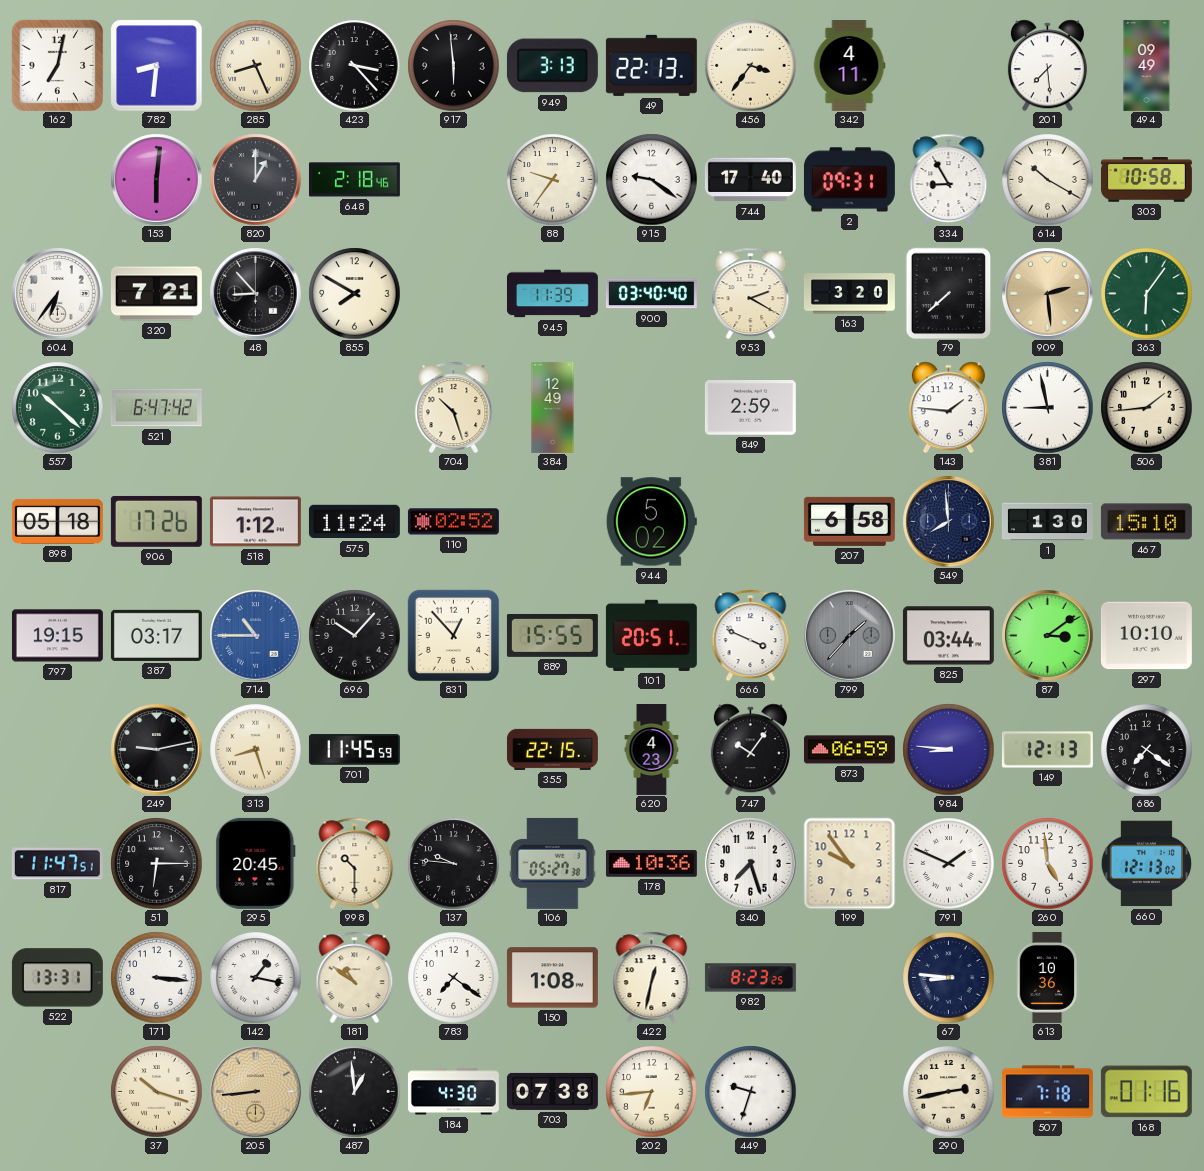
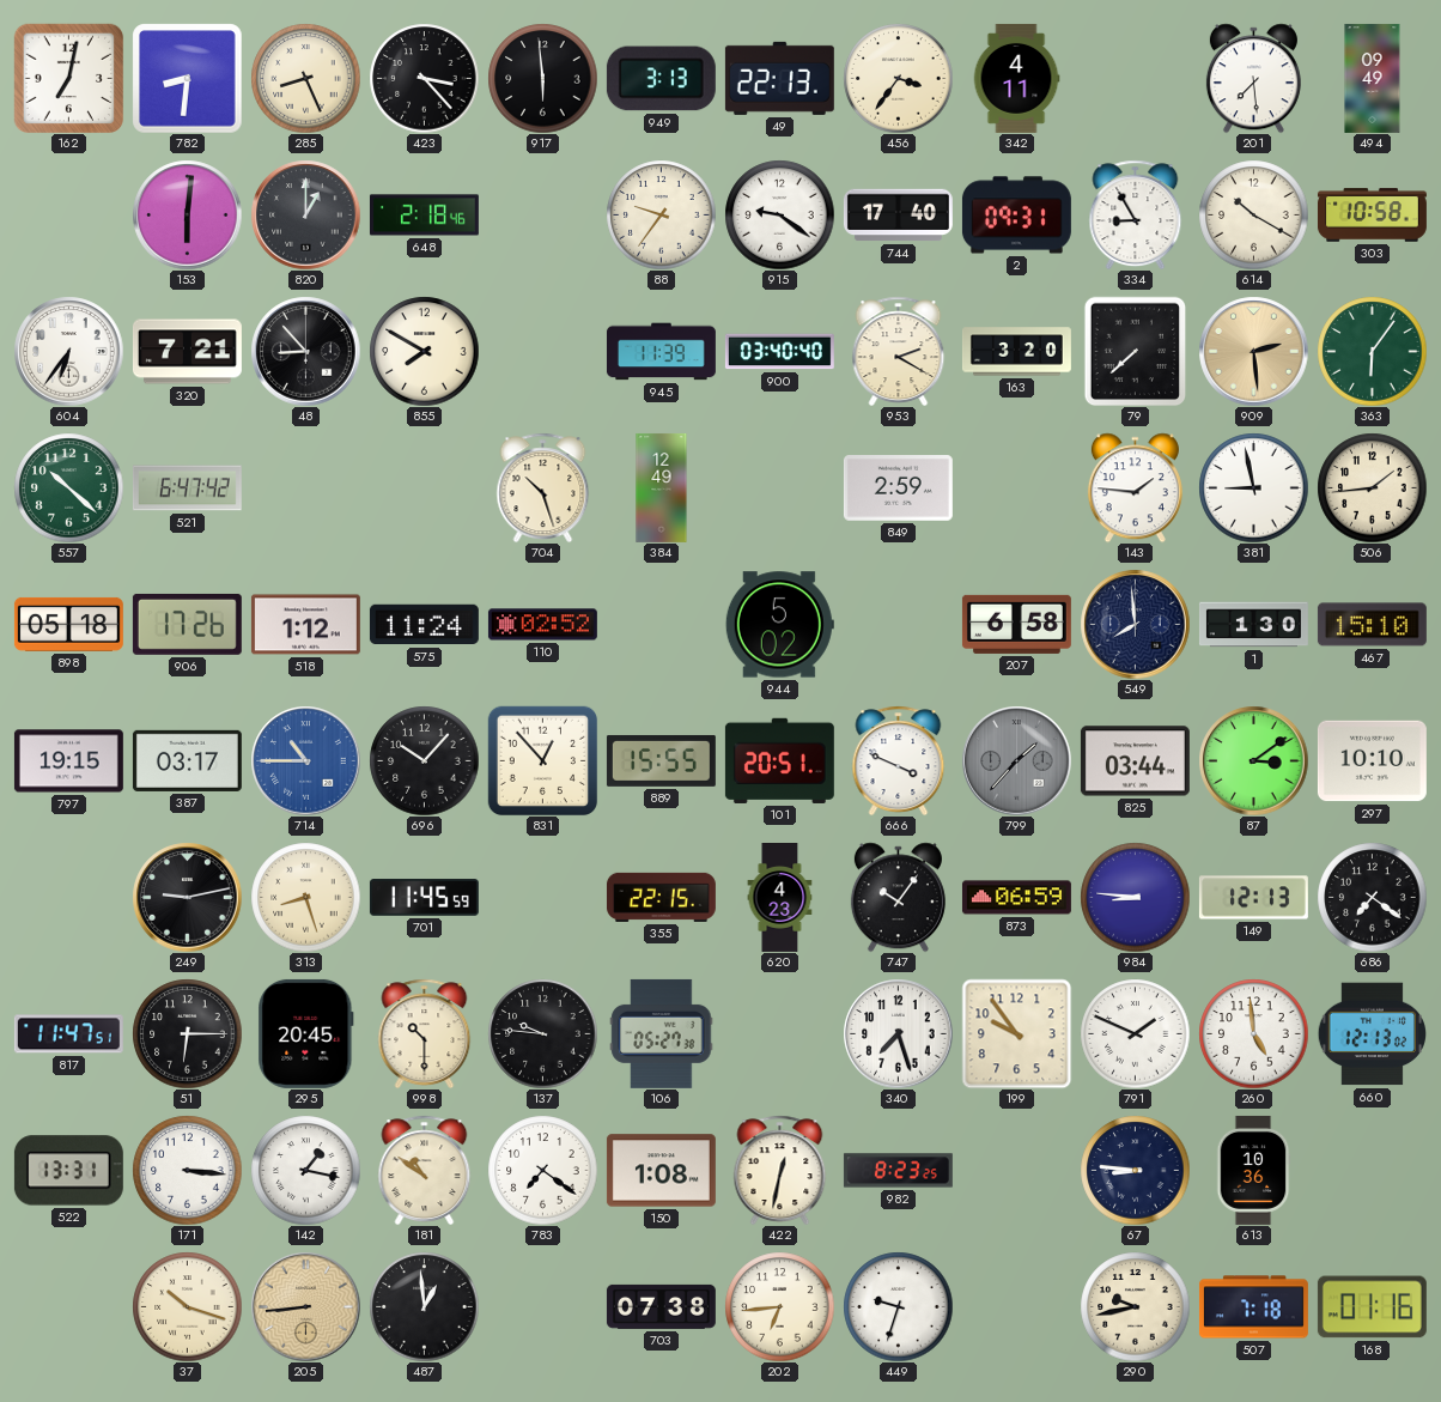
178: 10:36 -> none
184: 4:30 -> none
290: 2:43 -> 9:43
